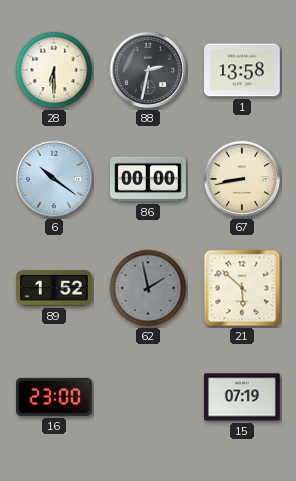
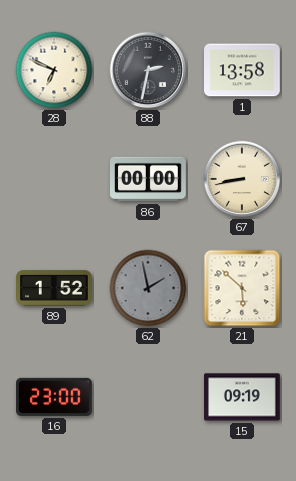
28: 6:30 -> 6:49
6: 10:21 -> none
15: 07:19 -> 09:19
